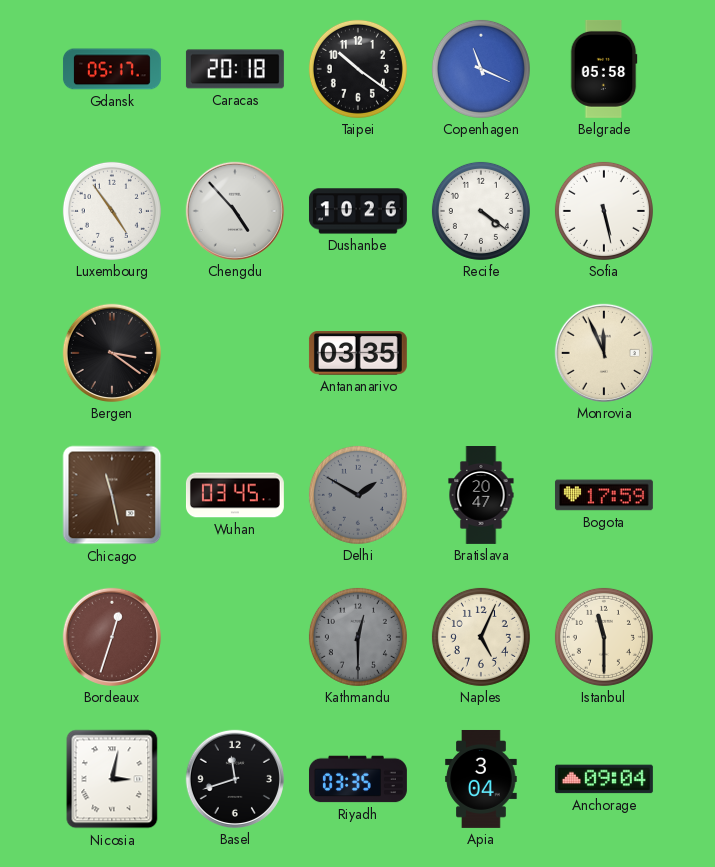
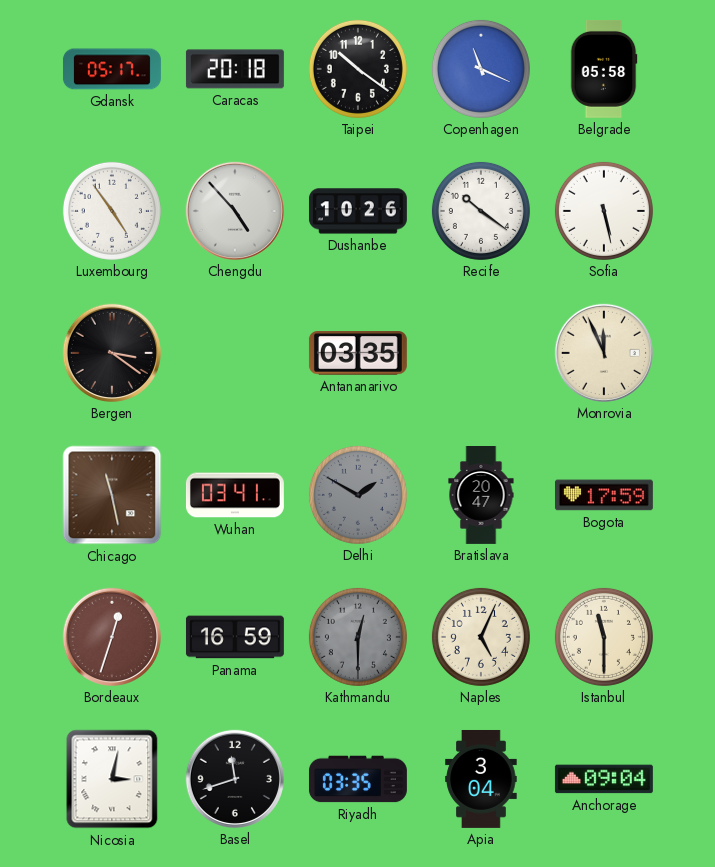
Recife: 4:21 -> 10:21
Wuhan: 03:45 -> 03:41
Panama: none -> 16:59
